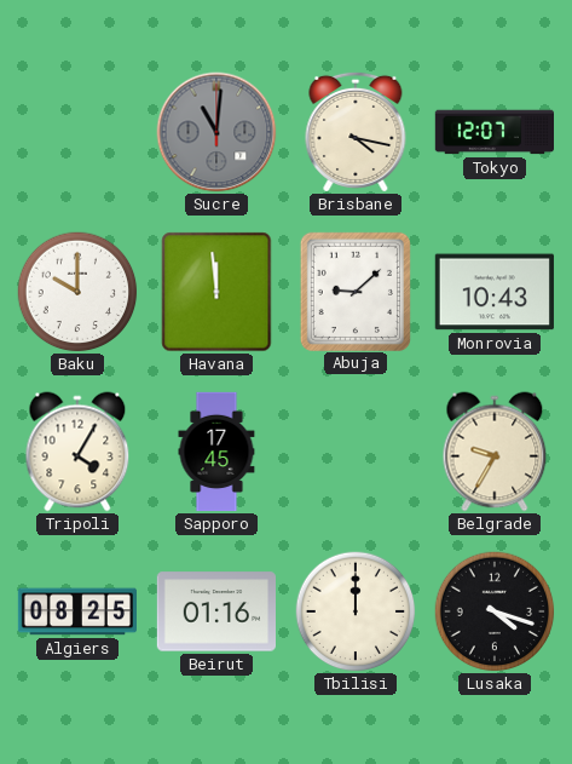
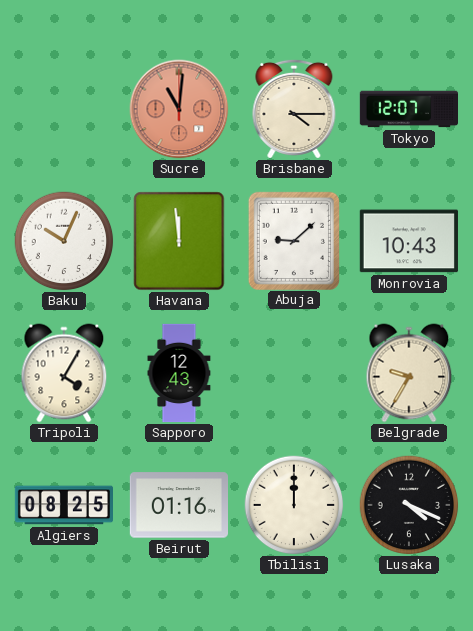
Sucre dial: grey -> salmon
Brisbane: 4:17 -> 4:15
Baku: 10:00 -> 10:04
Sapporo: 17:45 -> 12:43
Lusaka: 4:18 -> 4:19
